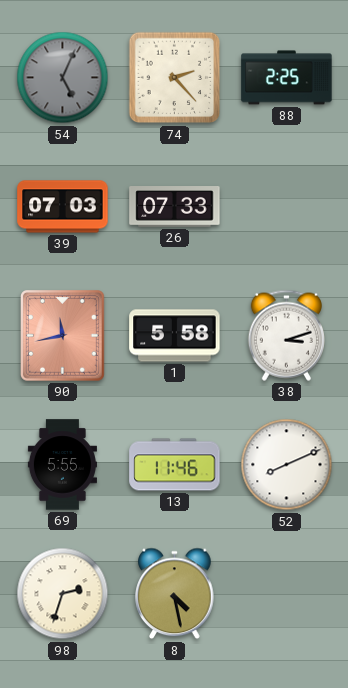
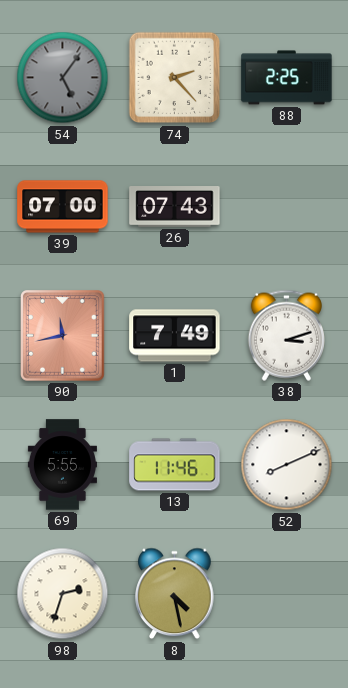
54: 5:04 -> 5:06
39: 07:03 -> 07:00
26: 07:33 -> 07:43
1: 5:58 -> 7:49
